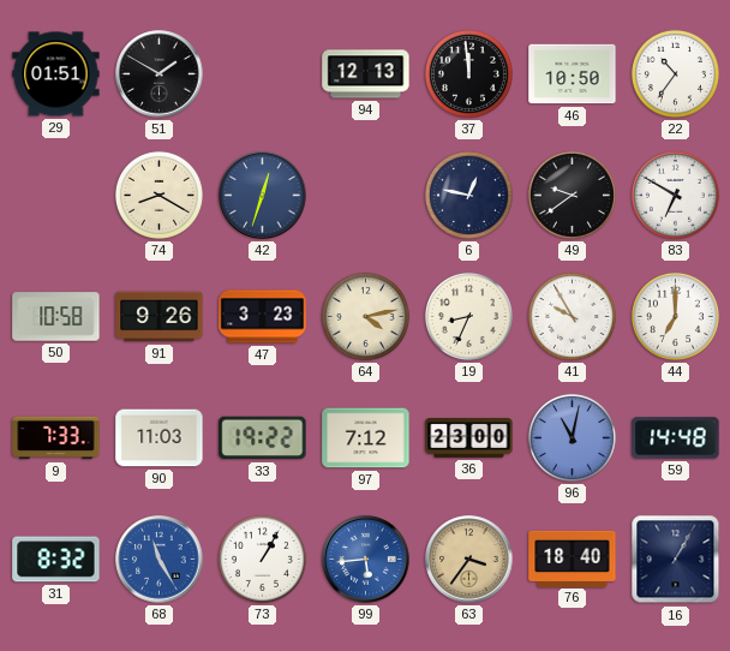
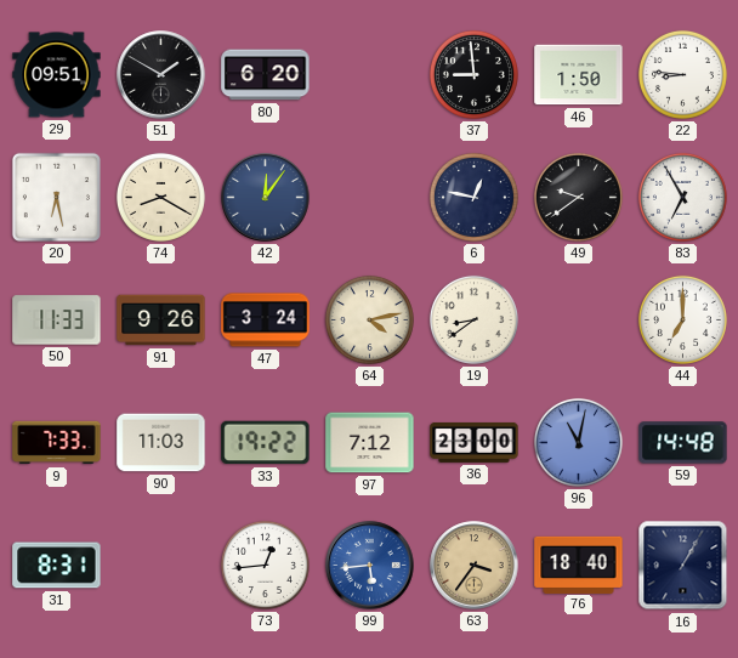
29: 01:51 -> 09:51
80: none -> 6:20
94: 12:13 -> none
37: 11:59 -> 8:59
46: 10:50 -> 1:50
22: 10:36 -> 8:46
20: none -> 6:28
42: 12:33 -> 12:06
83: 6:50 -> 6:55
50: 10:58 -> 11:33
47: 3:23 -> 3:24
19: 8:34 -> 8:39
41: 9:55 -> none
31: 8:32 -> 8:31
68: 11:25 -> none
73: 1:05 -> 12:44
